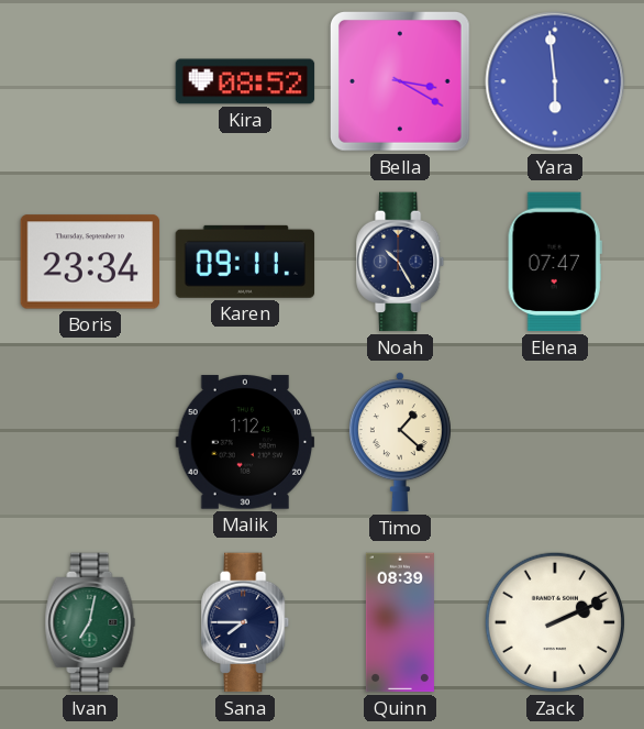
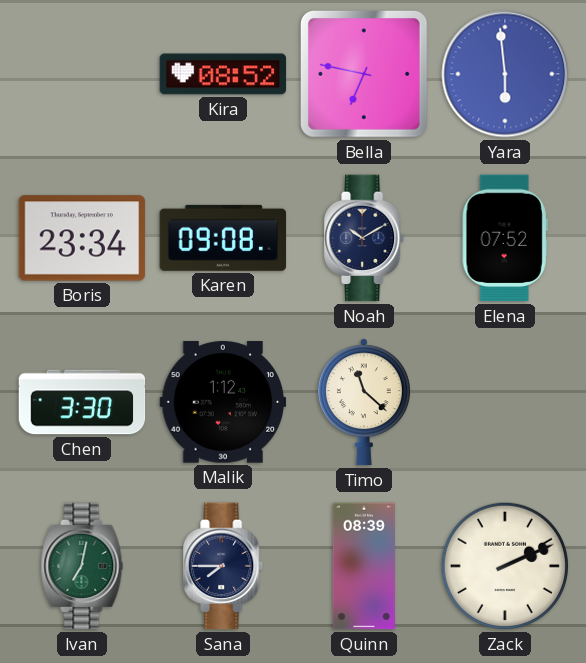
Bella: 3:20 -> 6:47
Karen: 09:11 -> 09:08
Noah: 10:25 -> 10:10
Elena: 07:47 -> 07:52
Chen: none -> 3:30
Timo: 1:22 -> 11:22
